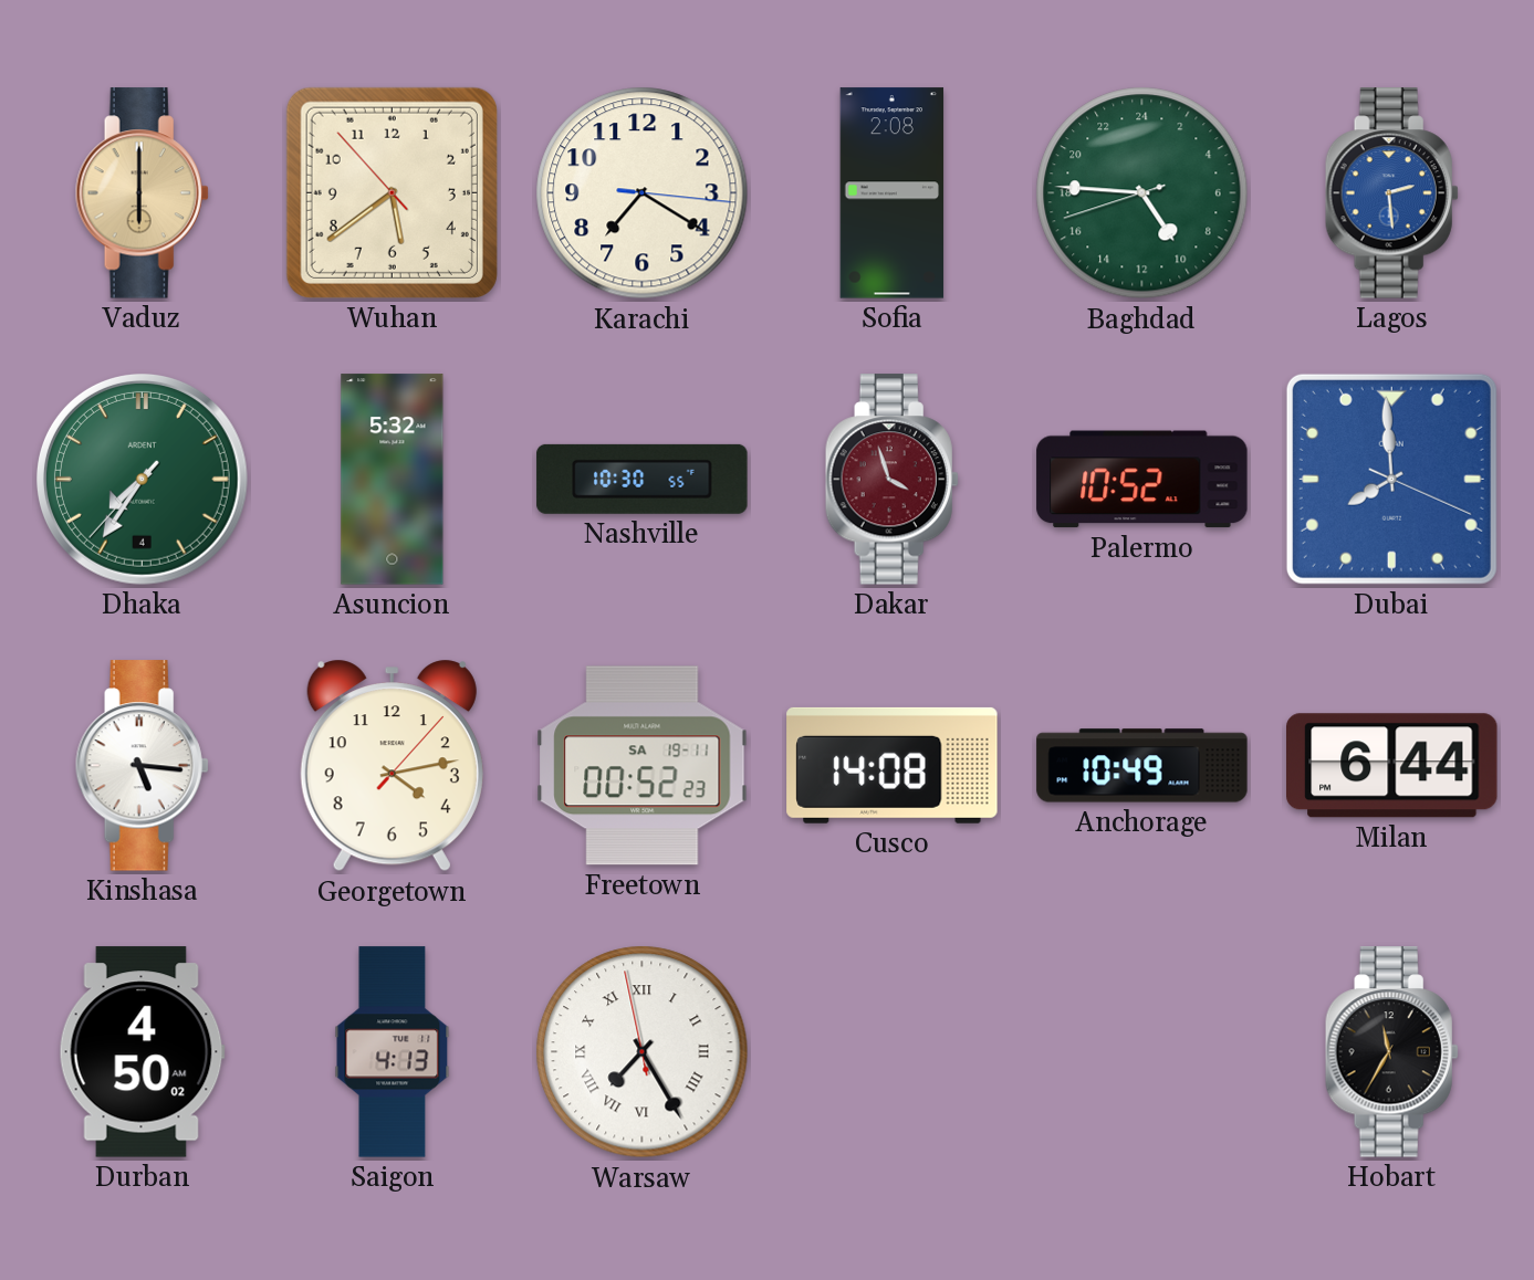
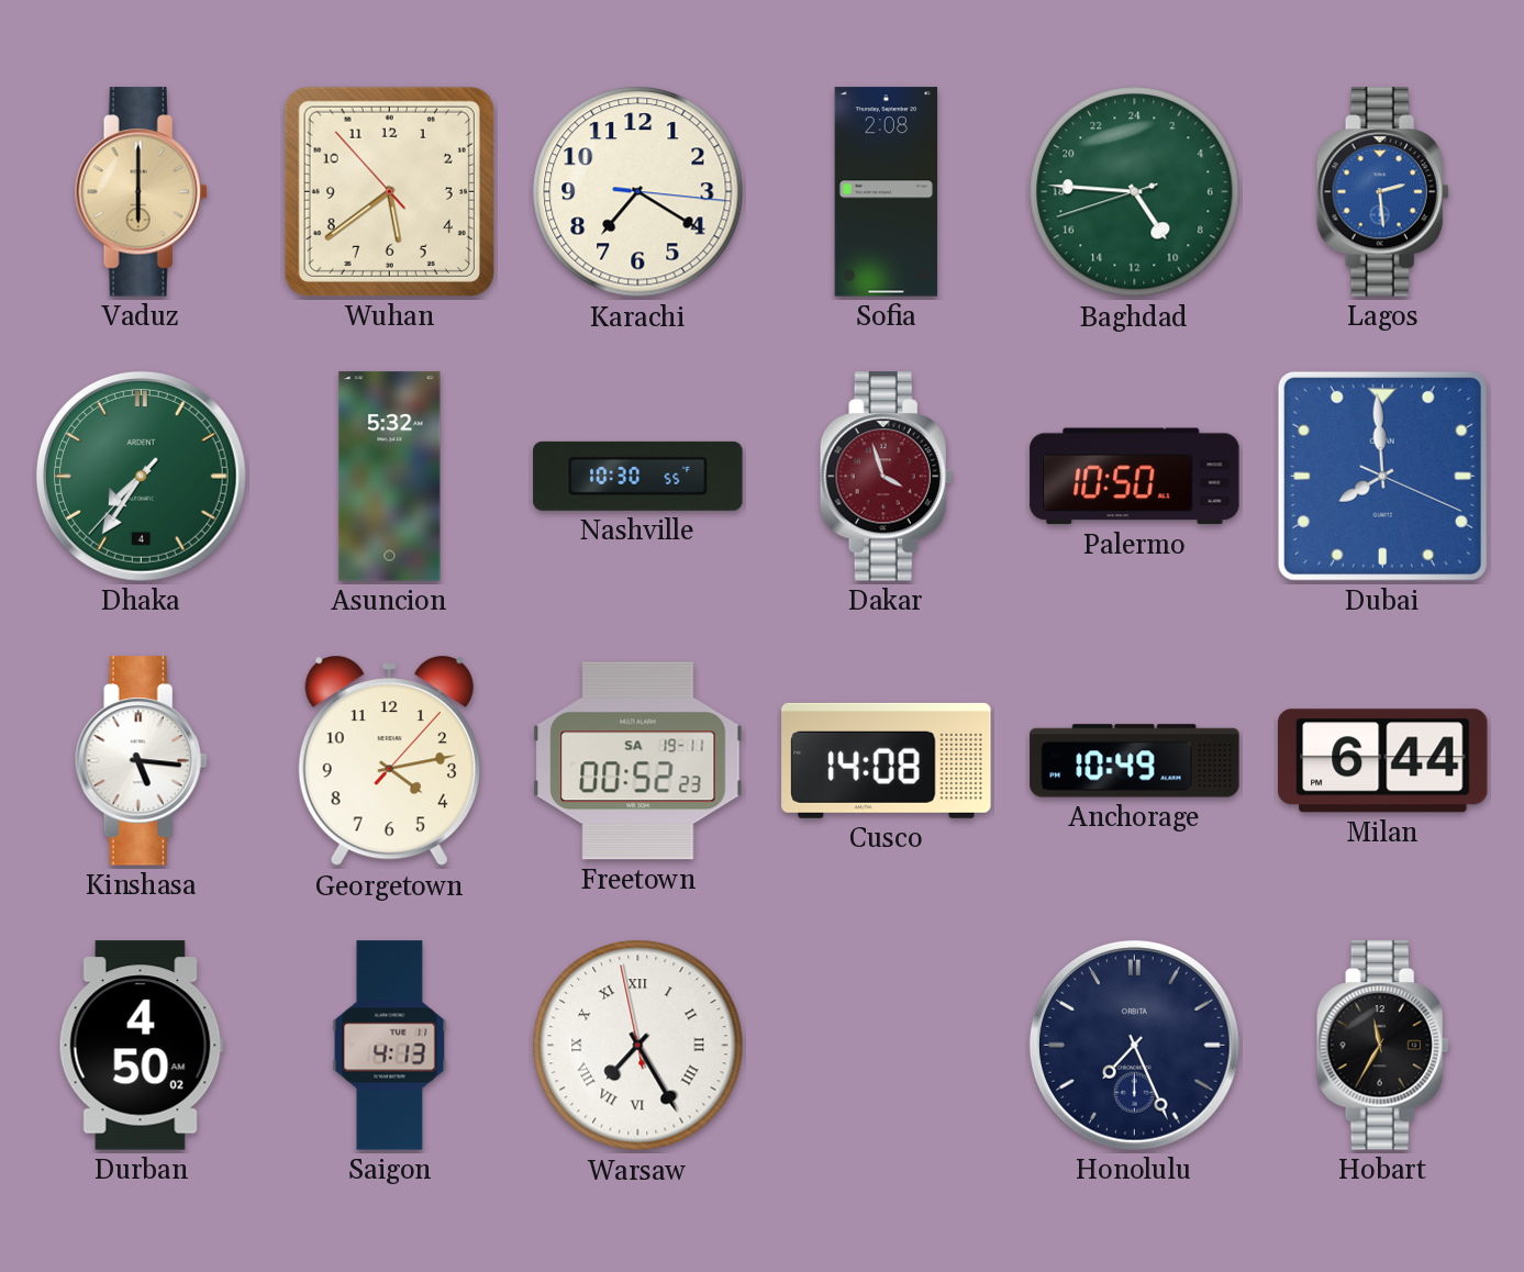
Palermo: 10:52 -> 10:50
Honolulu: none -> 7:26
